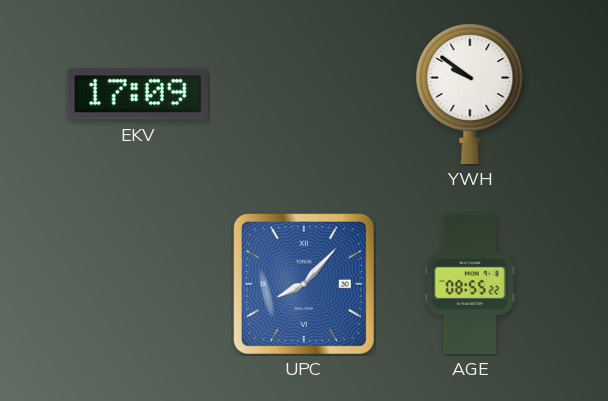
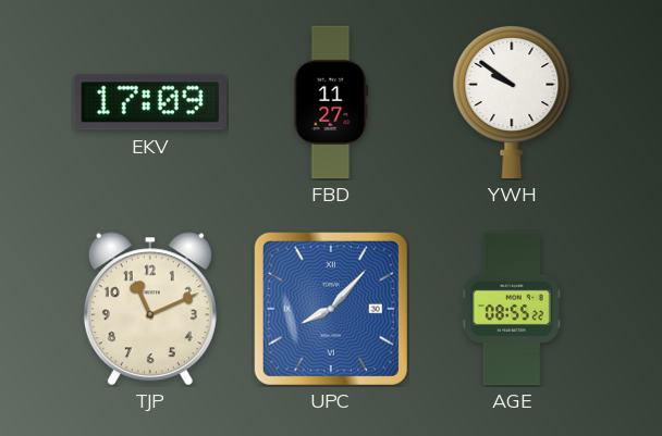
FBD: none -> 11:27
TJP: none -> 11:11
